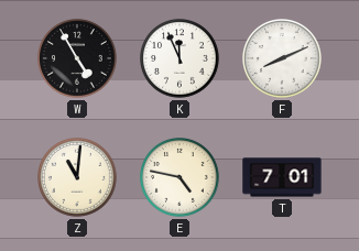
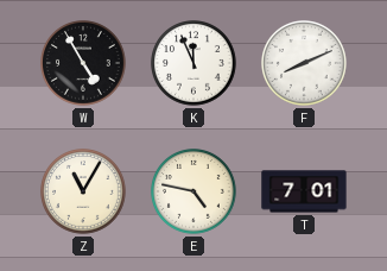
Z: 11:01 -> 11:05
